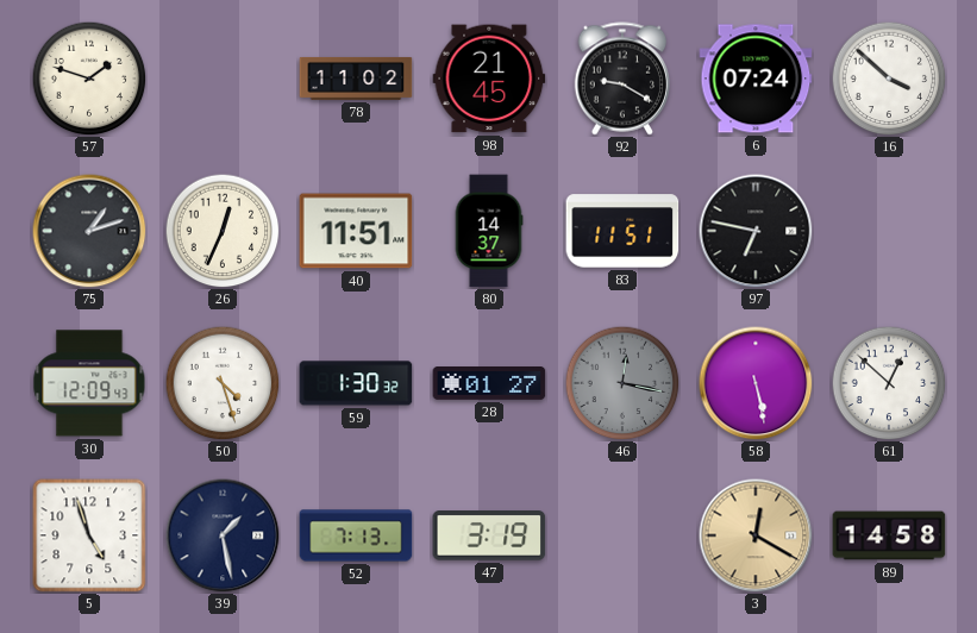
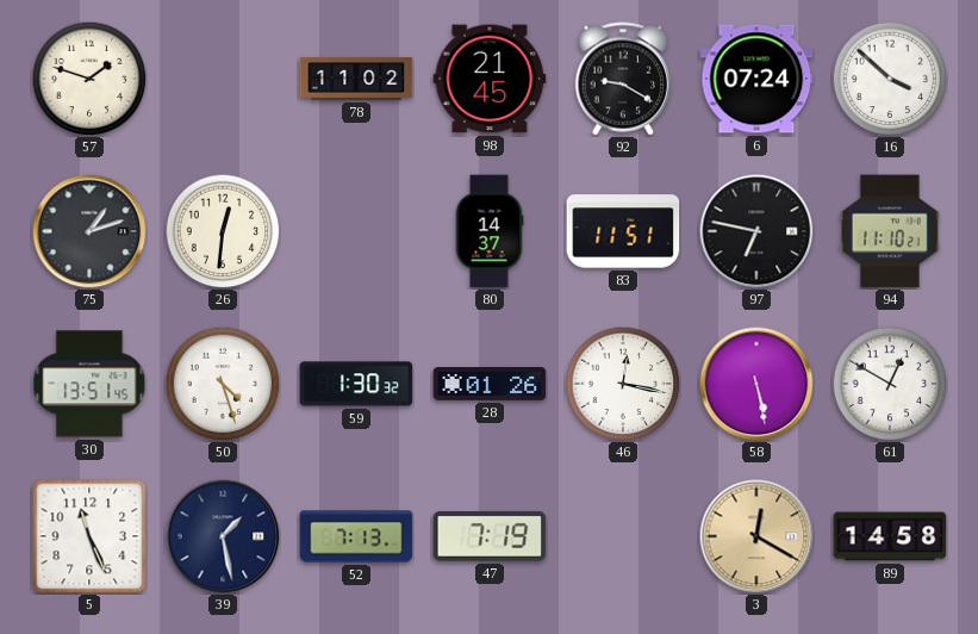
26: 12:34 -> 12:31
40: 11:51 -> none
94: none -> 11:10
30: 12:09 -> 13:51
28: 01:27 -> 01:26
46 dial: grey -> white
61: 12:52 -> 12:50
5: 4:57 -> 11:26
47: 3:19 -> 7:19
